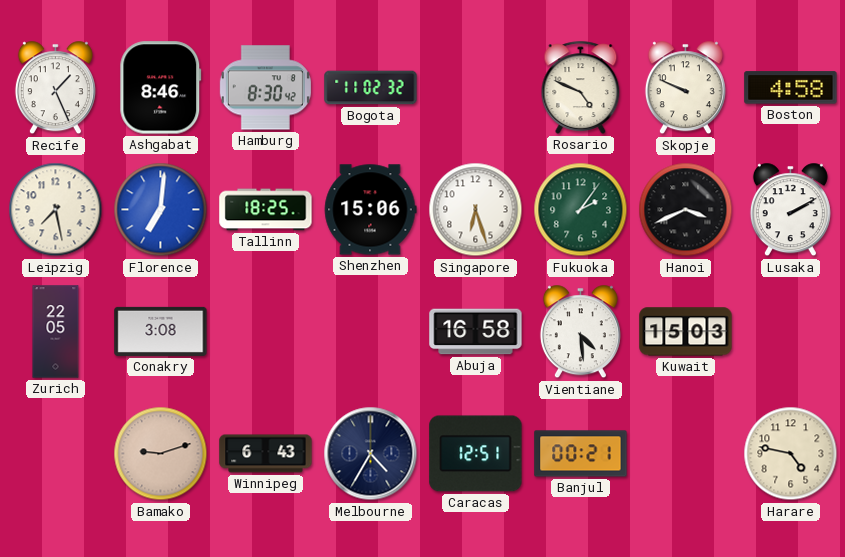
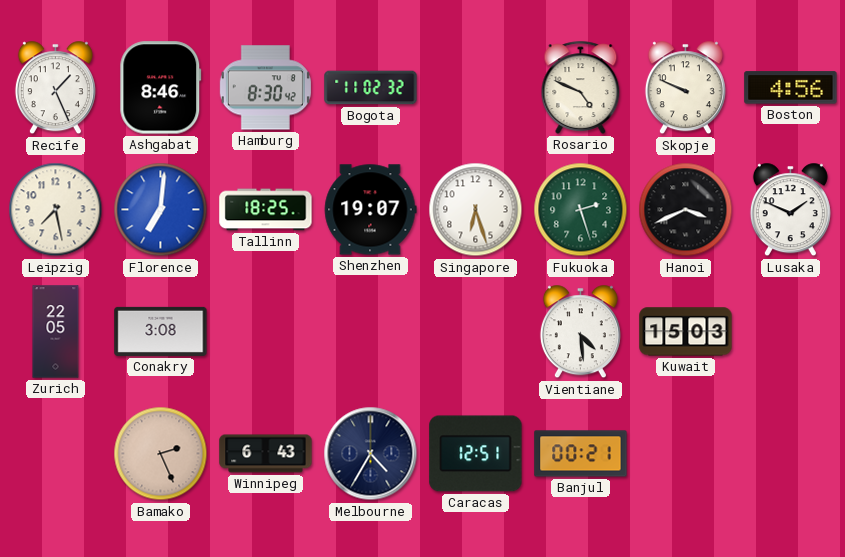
Boston: 4:58 -> 4:56
Shenzhen: 15:06 -> 19:07
Fukuoka: 2:06 -> 2:27
Lusaka: 2:10 -> 1:49
Abuja: 16:58 -> none
Bamako: 9:12 -> 2:26
Harare: 4:47 -> none
